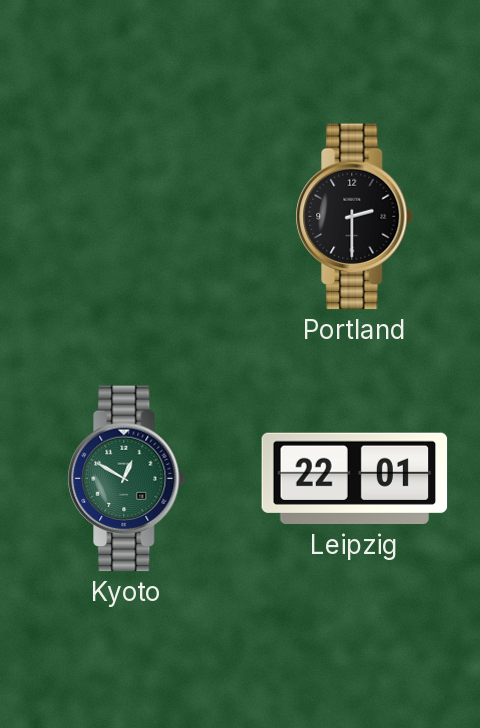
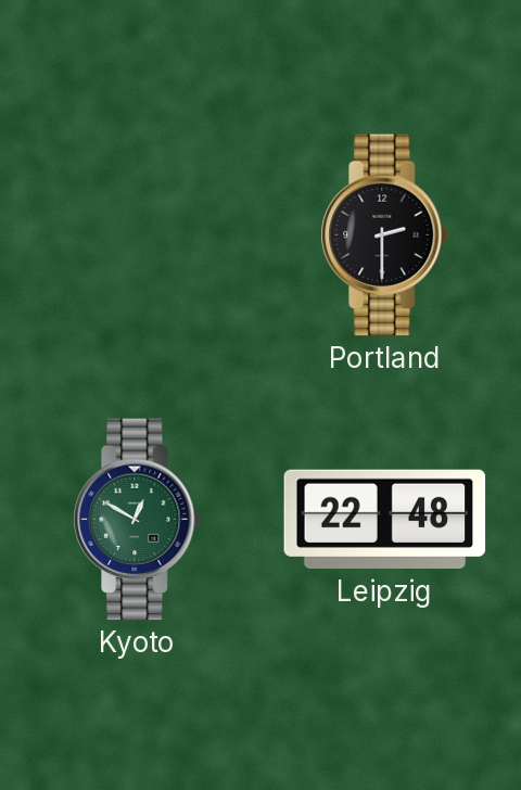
Leipzig: 22:01 -> 22:48
